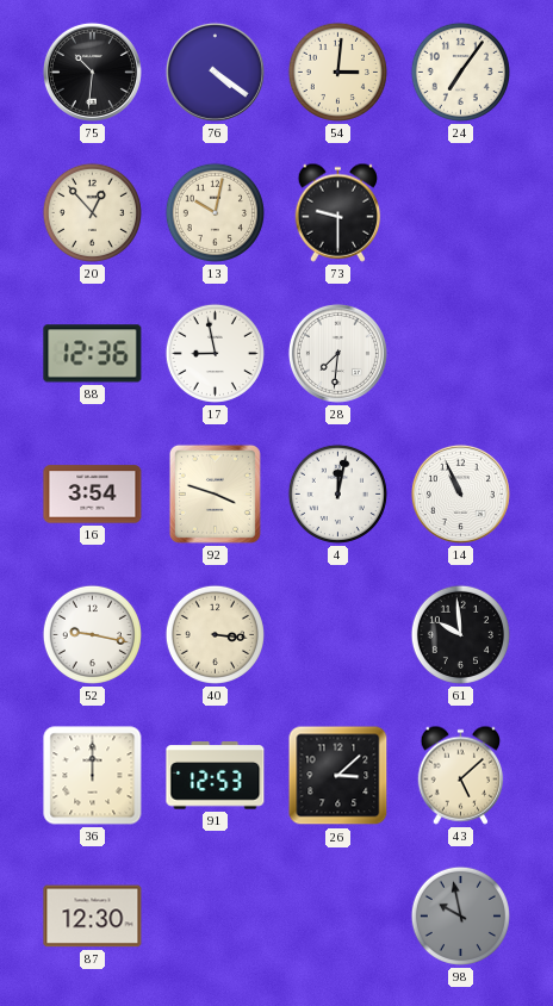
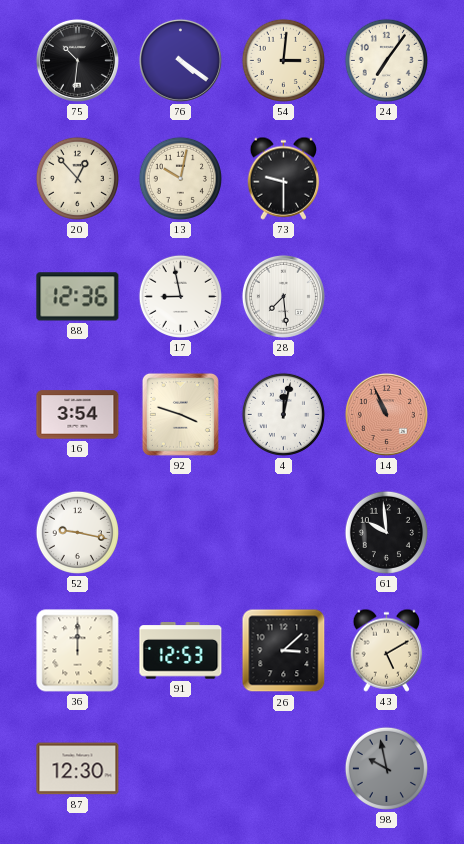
28: 7:31 -> 7:29
14 dial: white -> salmon
40: 3:16 -> none
43: 5:08 -> 5:10
